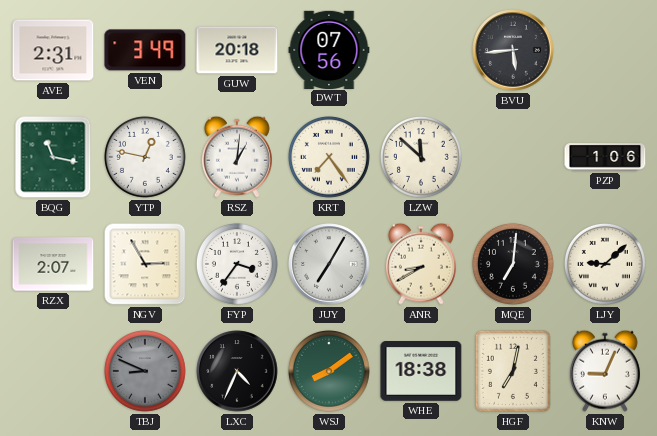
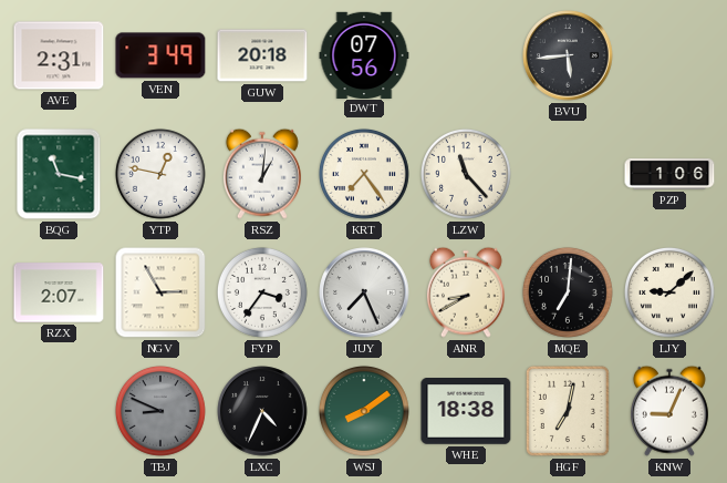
LZW: 11:52 -> 11:23
JUY: 7:05 -> 7:26
